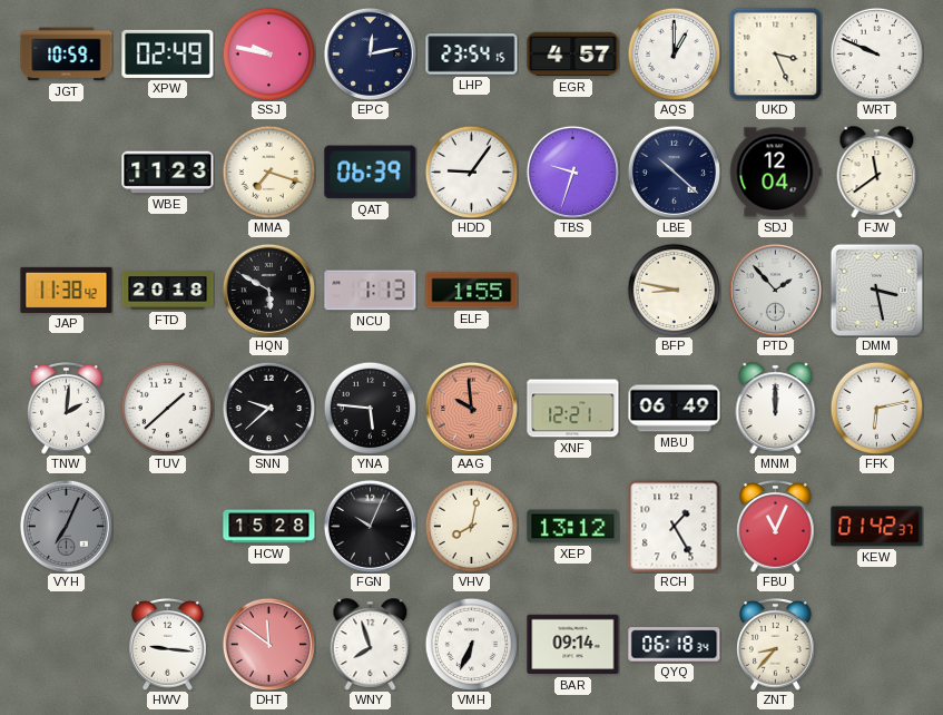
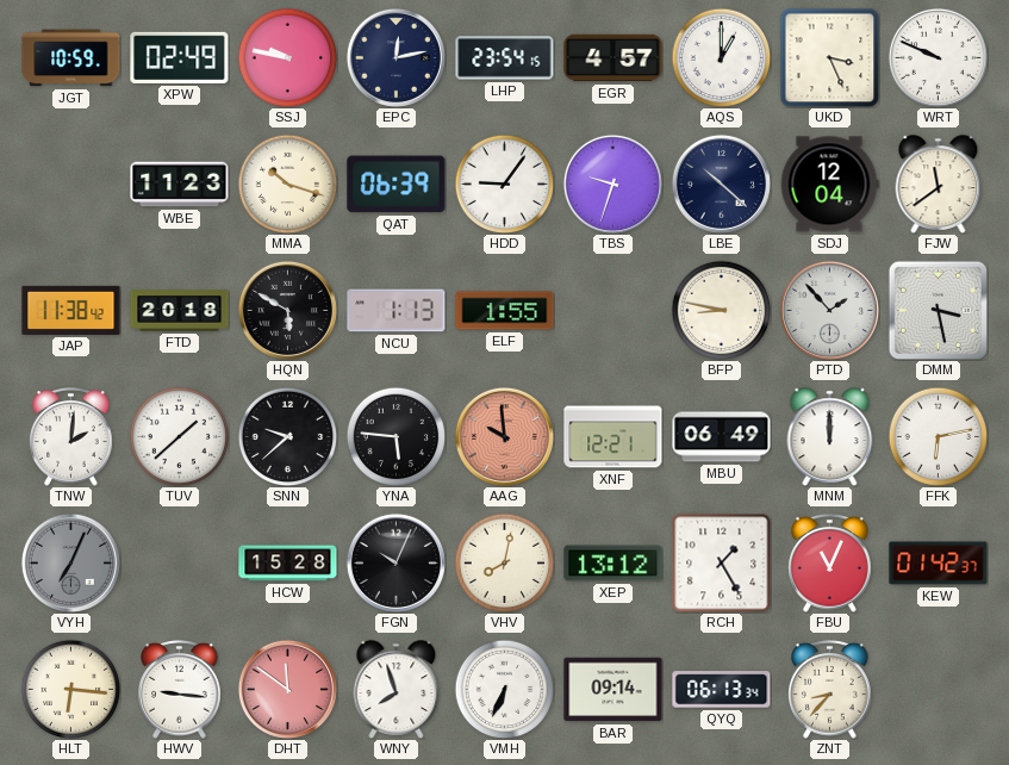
MMA: 7:18 -> 10:18
HLT: none -> 6:16
QYQ: 06:18 -> 06:13
